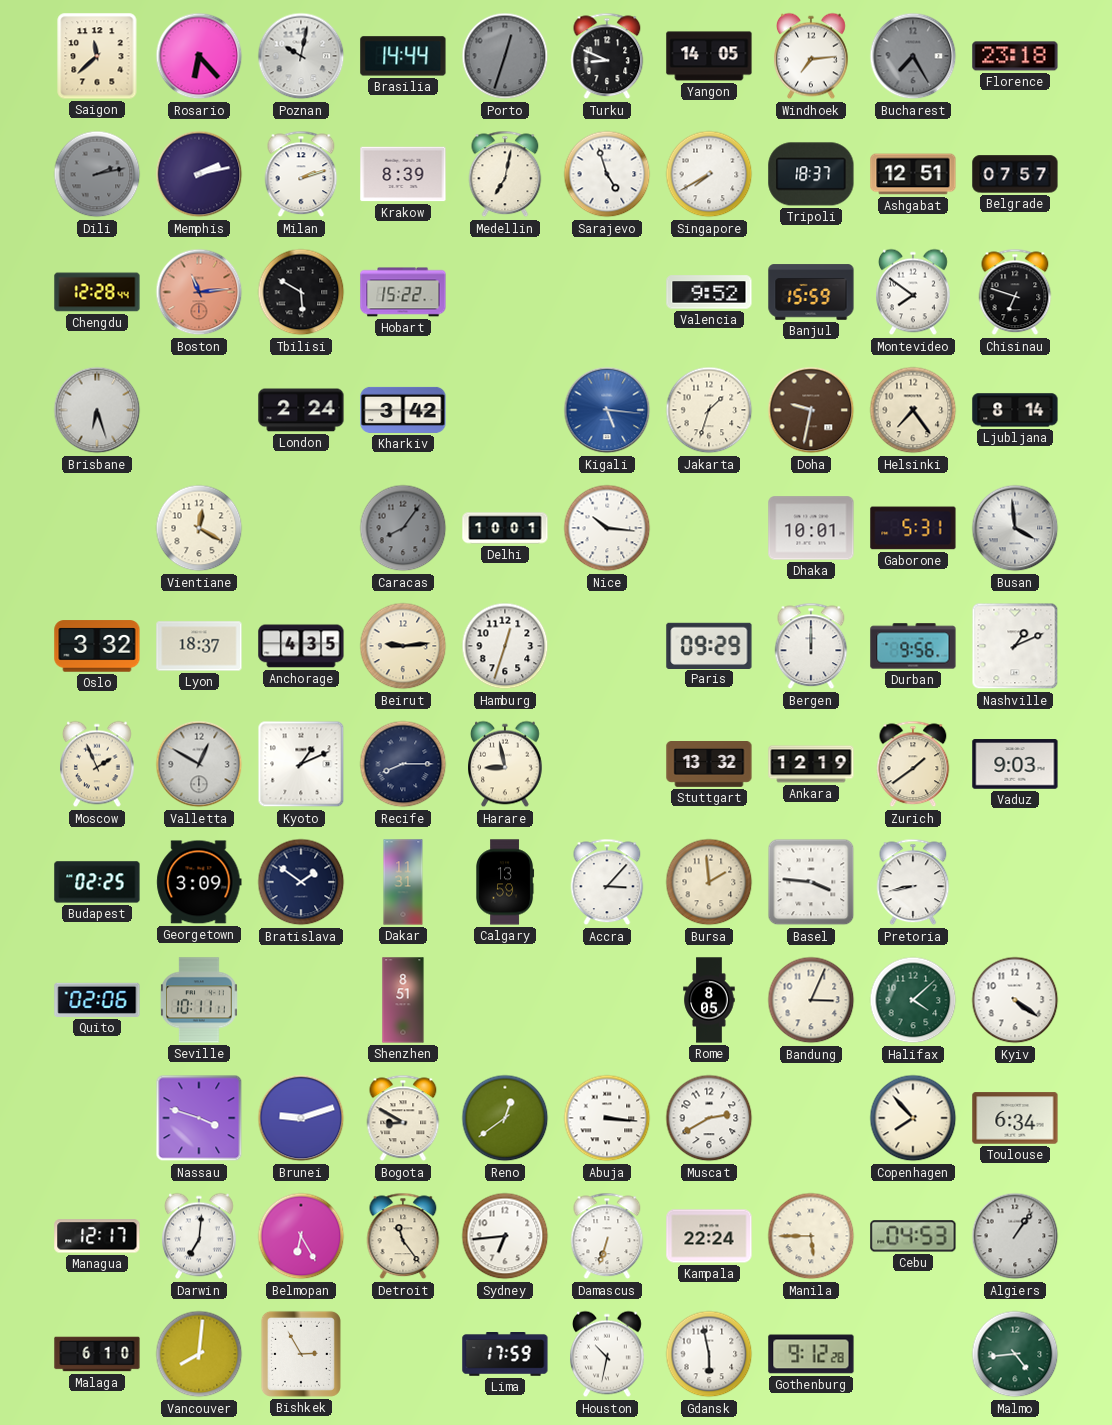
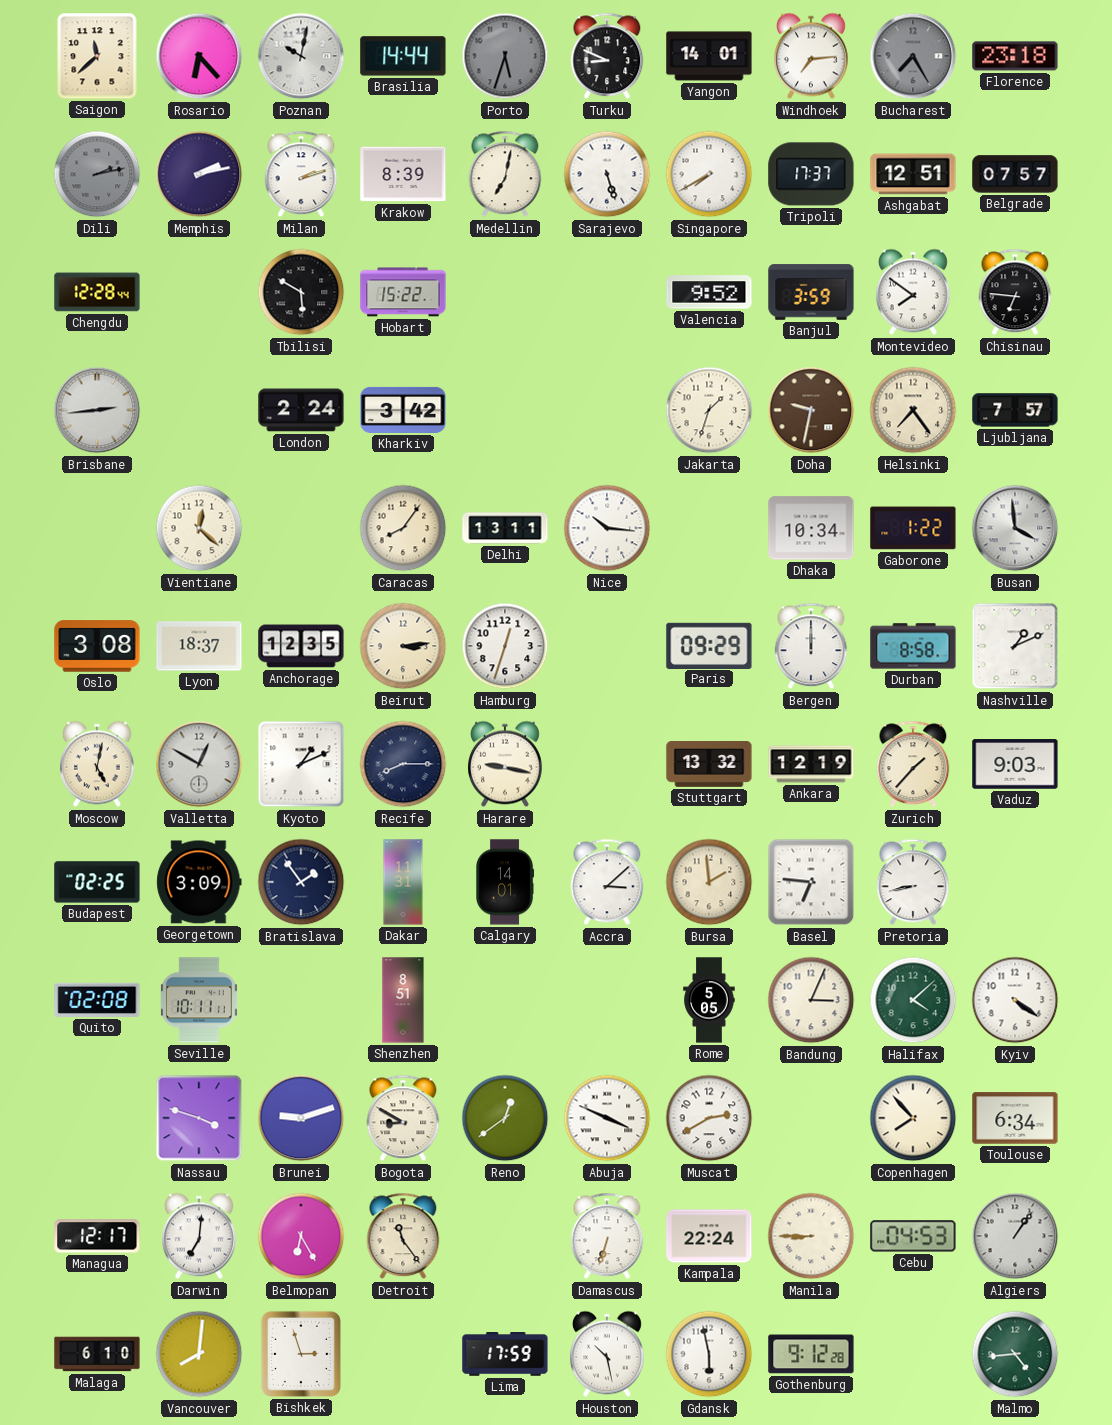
Porto: 12:33 -> 5:33
Yangon: 14:05 -> 14:01
Sarajevo: 4:57 -> 5:27
Tripoli: 18:37 -> 17:37
Boston: 11:14 -> none
Banjul: 15:59 -> 3:59
Chisinau: 6:48 -> 6:46
Brisbane: 6:27 -> 2:44
Kigali: 5:16 -> none
Ljubljana: 8:14 -> 7:57
Vientiane: 12:20 -> 12:22
Caracas dial: grey -> cream
Delhi: 10:01 -> 13:11
Dhaka: 10:01 -> 10:34
Gaborone: 5:31 -> 1:22
Oslo: 3:32 -> 3:08
Anchorage: 4:35 -> 12:35
Beirut: 9:14 -> 3:14
Durban: 9:56 -> 8:58
Moscow: 1:56 -> 5:02
Harare: 8:58 -> 9:17
Zurich: 1:39 -> 1:37
Bratislava: 1:51 -> 1:54
Calgary: 13:59 -> 14:01
Accra: 3:07 -> 3:08
Basel: 3:46 -> 6:46
Quito: 02:06 -> 02:08
Rome: 8:05 -> 5:05
Abuja: 3:16 -> 3:49
Sydney: 6:44 -> none
Manila: 5:45 -> 8:45
Bishkek: 2:55 -> 2:57
Houston: 10:32 -> 10:28
